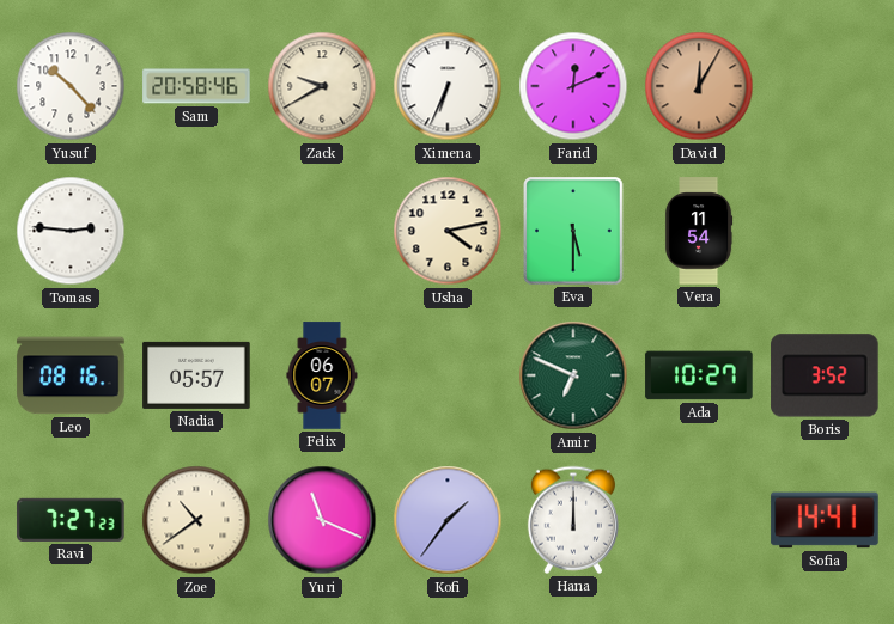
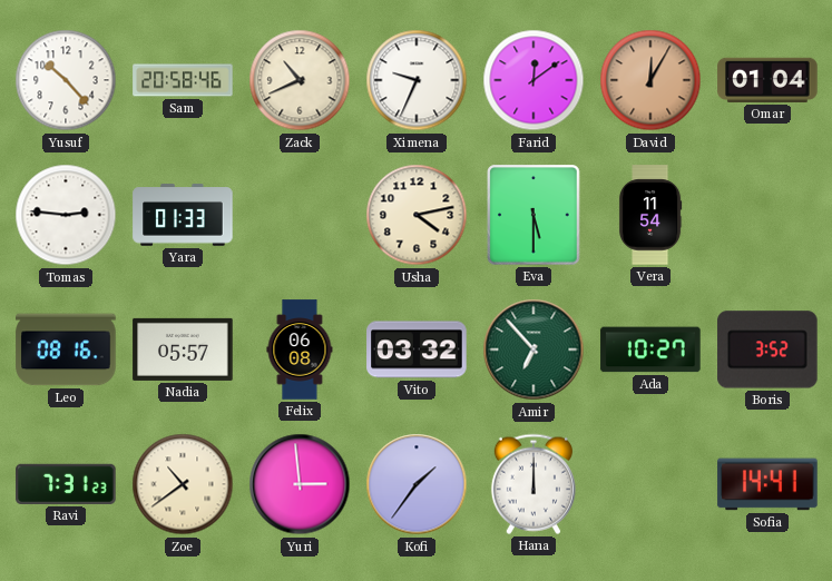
Zack: 9:40 -> 10:41
Ximena: 6:34 -> 9:34
Farid: 12:11 -> 12:09
Omar: none -> 01:04
Yara: none -> 01:33
Felix: 06:07 -> 06:08
Vito: none -> 03:32
Amir: 6:49 -> 6:53
Ravi: 7:27 -> 7:31
Yuri: 11:19 -> 2:59
